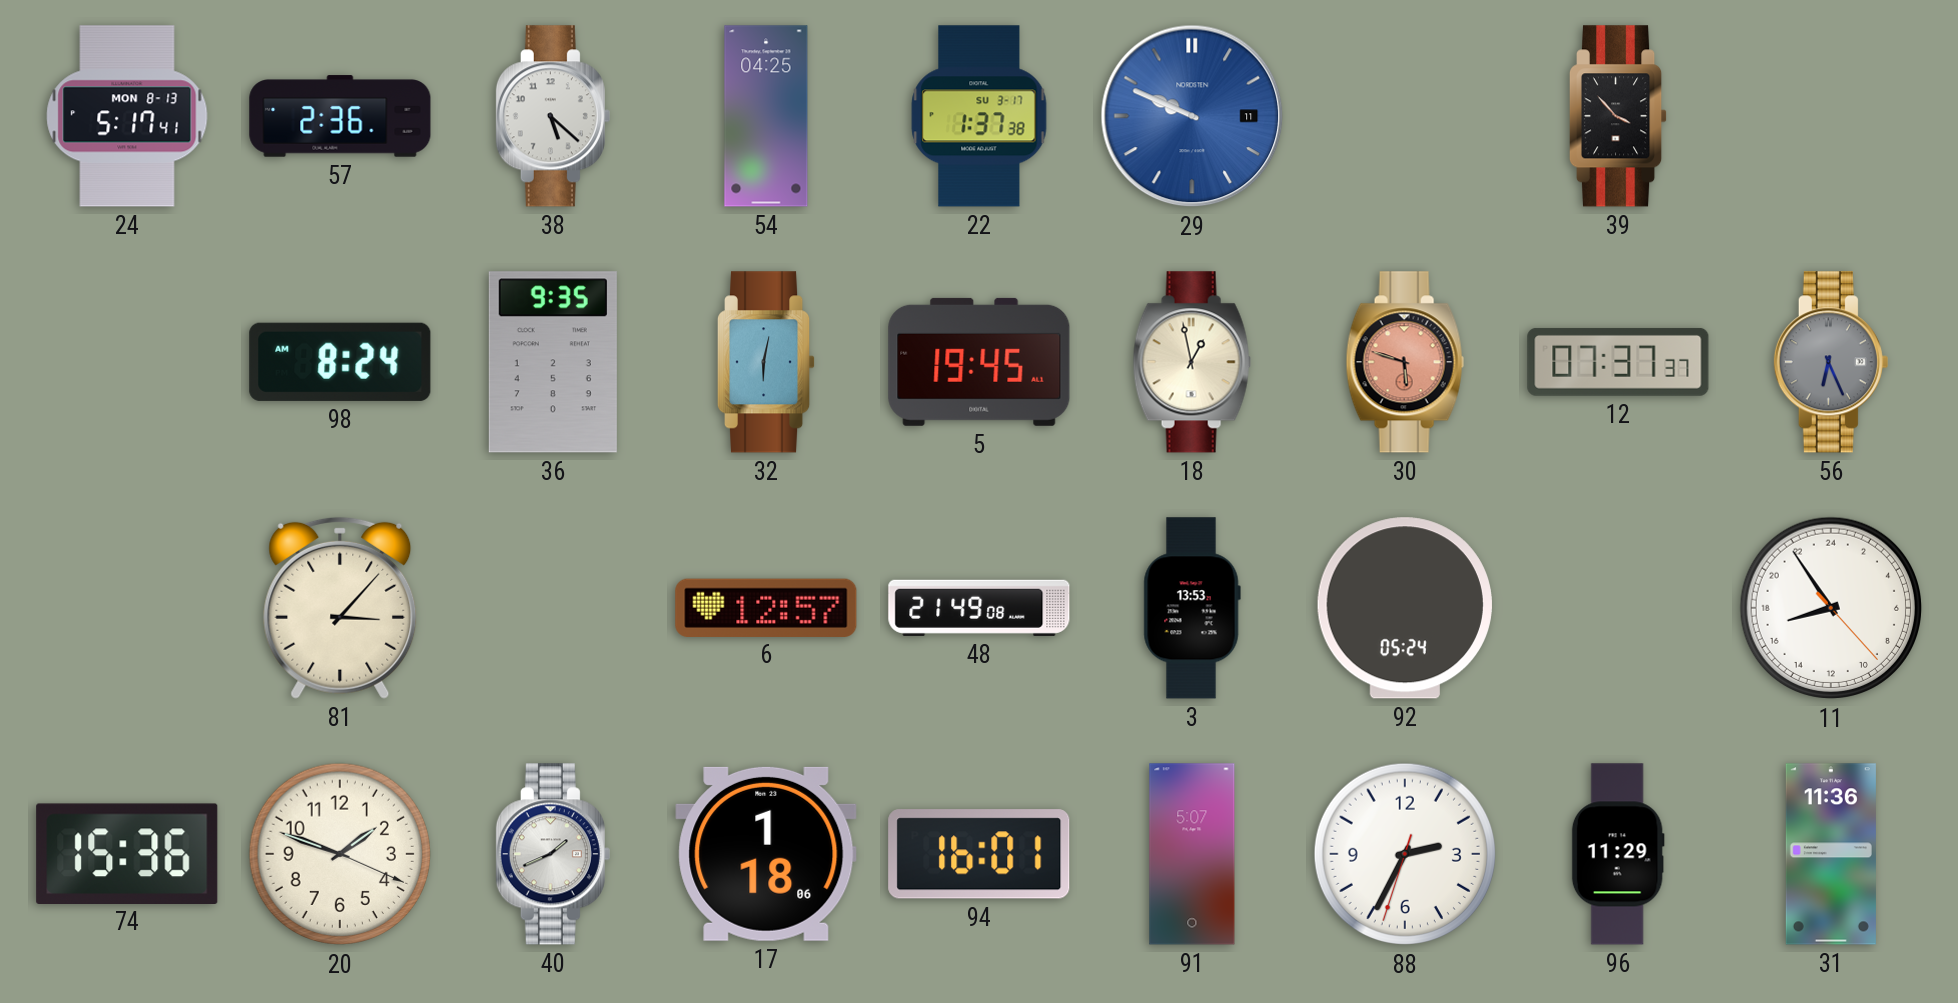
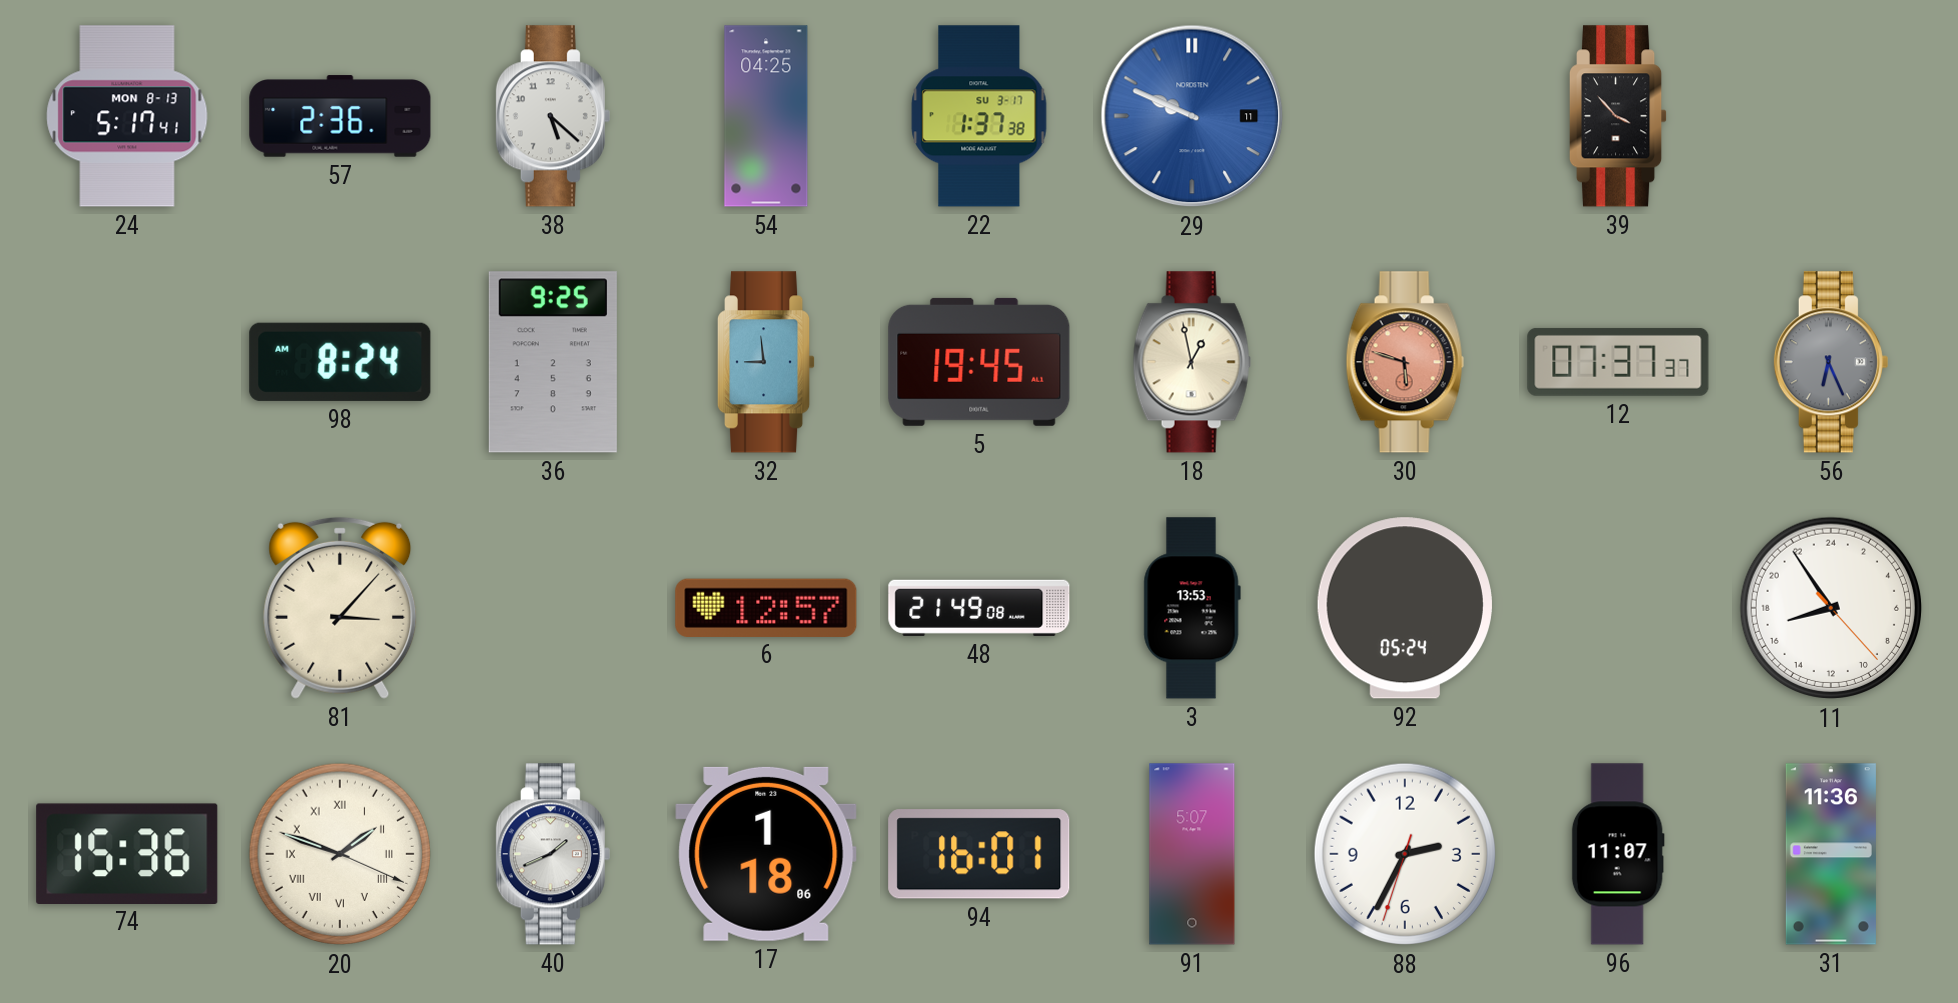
36: 9:35 -> 9:25
32: 6:02 -> 8:59
20 numerals: Arabic -> Roman
96: 11:29 -> 11:07
